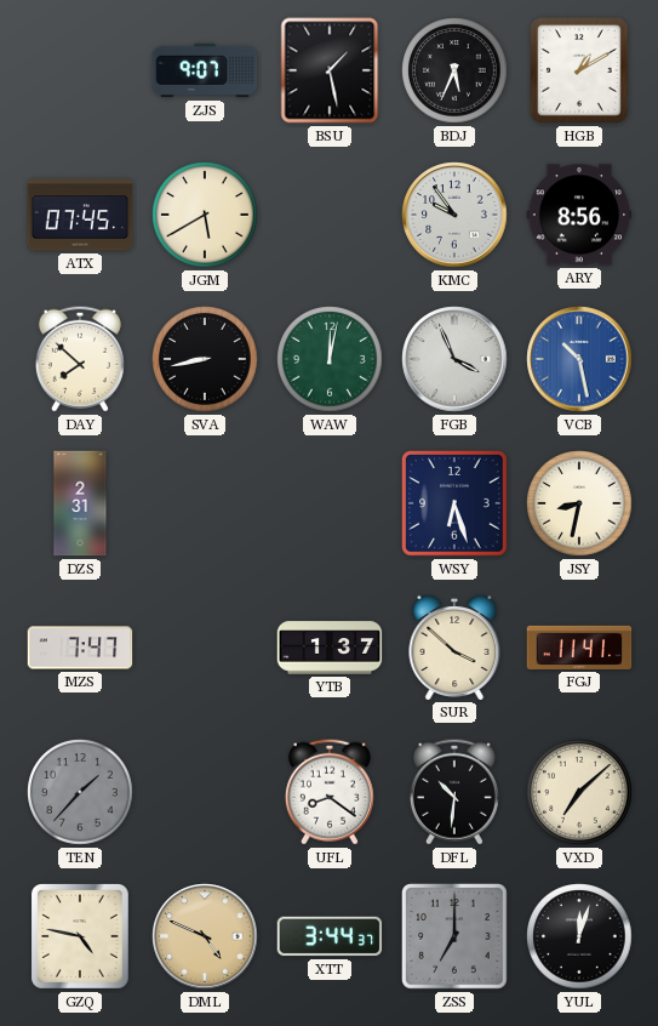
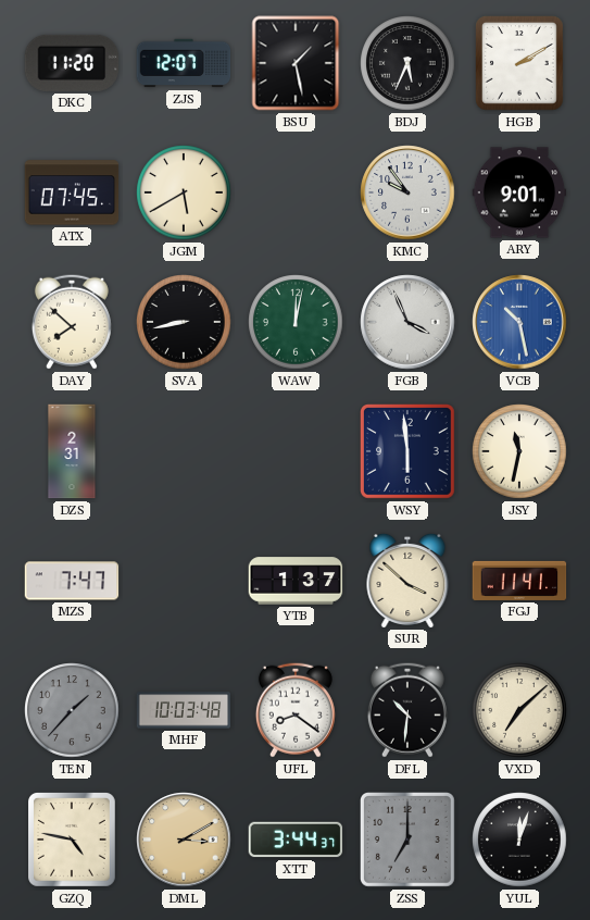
DKC: none -> 11:20
ZJS: 9:07 -> 12:07
HGB: 1:10 -> 2:10
ARY: 8:56 -> 9:01
WSY: 6:27 -> 5:59
JSY: 8:32 -> 11:32
MHF: none -> 10:03
DML: 4:49 -> 3:10
